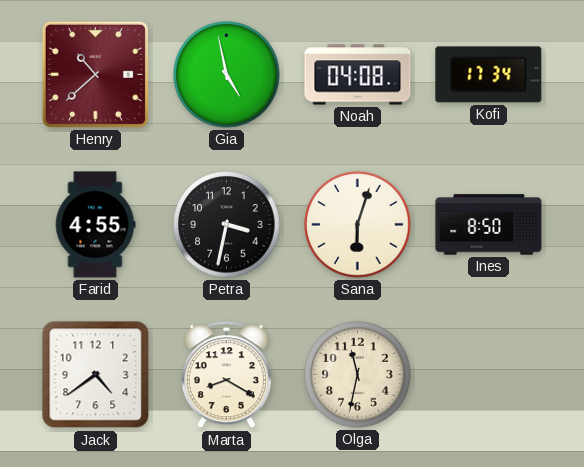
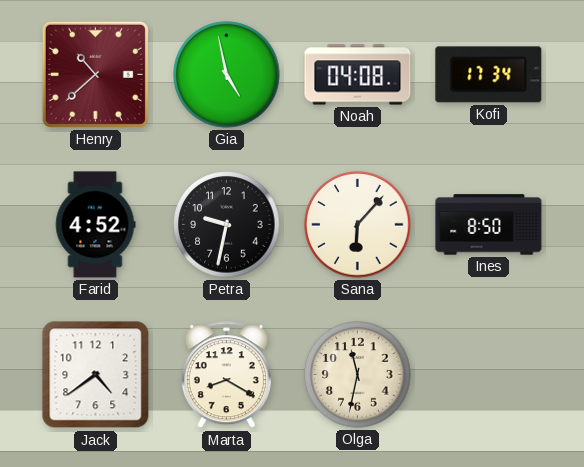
Farid: 4:55 -> 4:52
Petra: 3:32 -> 9:32
Sana: 6:03 -> 6:07
